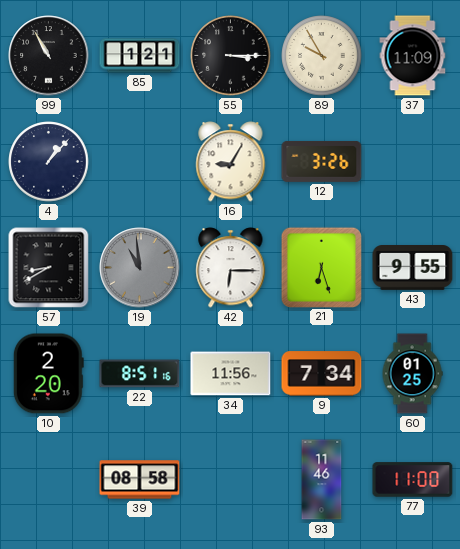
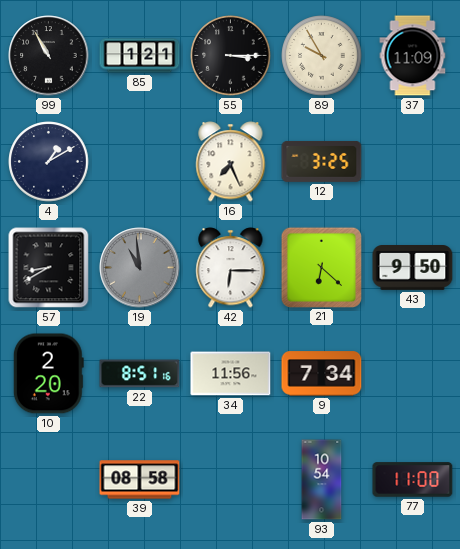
4: 1:07 -> 1:10
16: 9:05 -> 7:26
12: 3:26 -> 3:25
21: 6:27 -> 6:22
43: 9:55 -> 9:50
60: 01:25 -> none
93: 11:46 -> 10:54
